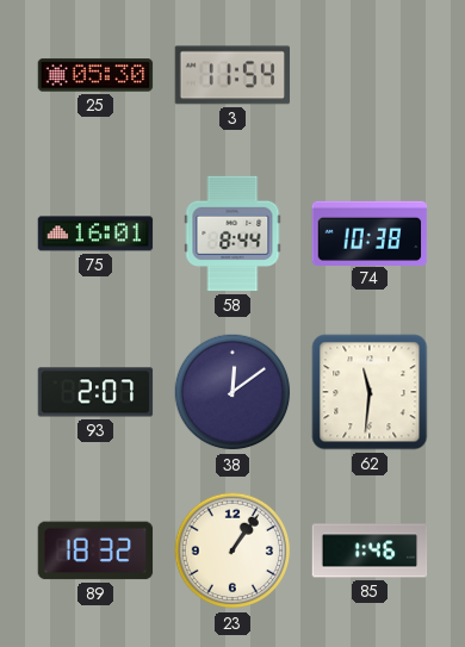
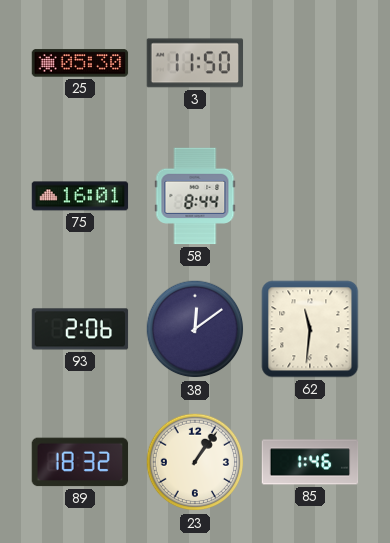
3: 11:54 -> 11:50
74: 10:38 -> none
93: 2:07 -> 2:06
